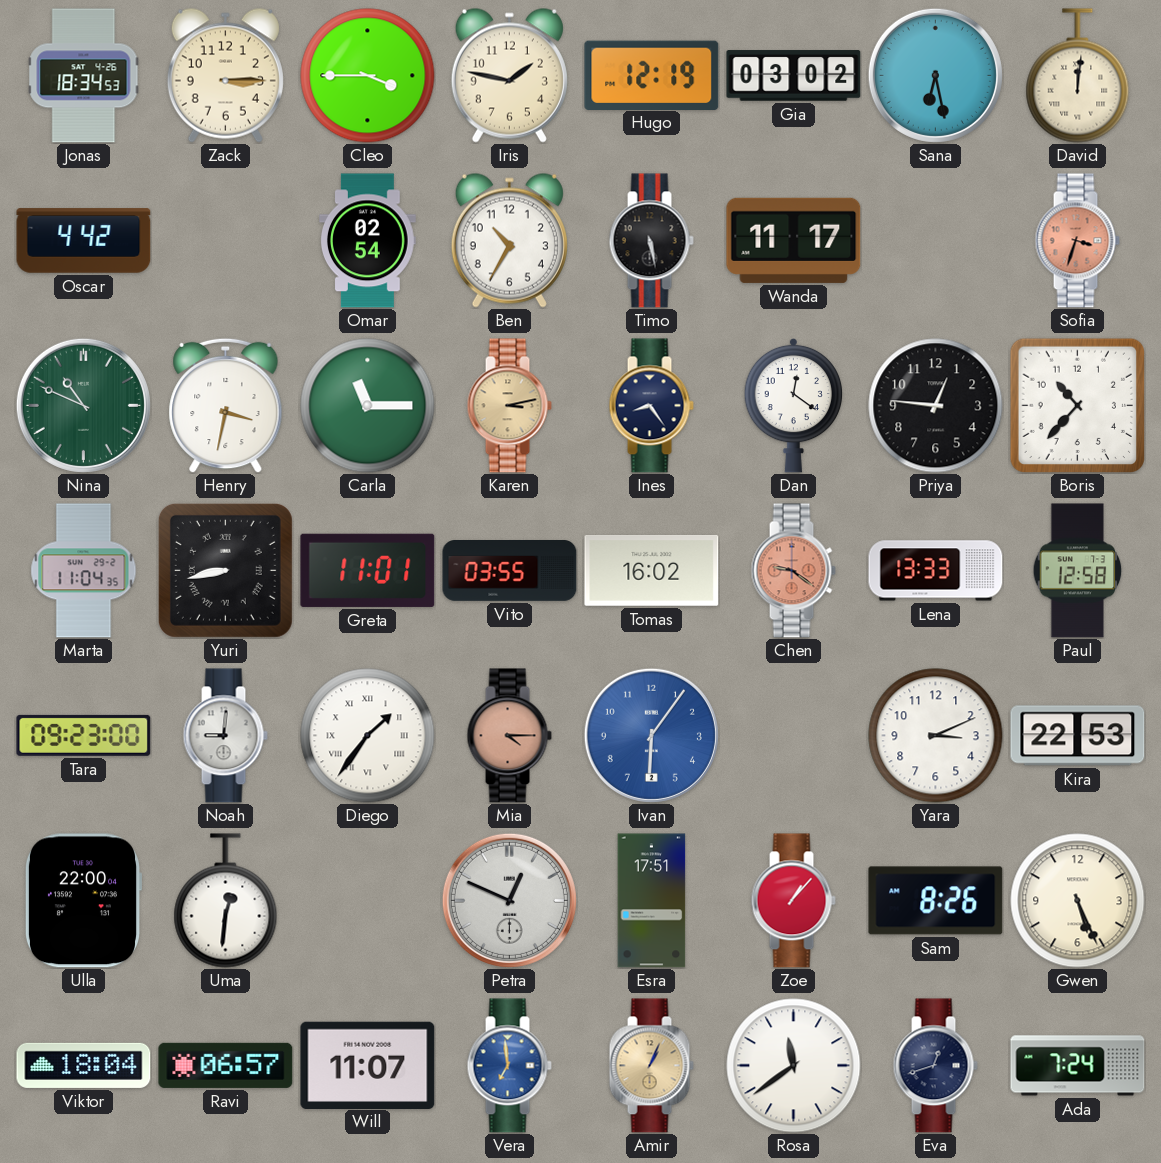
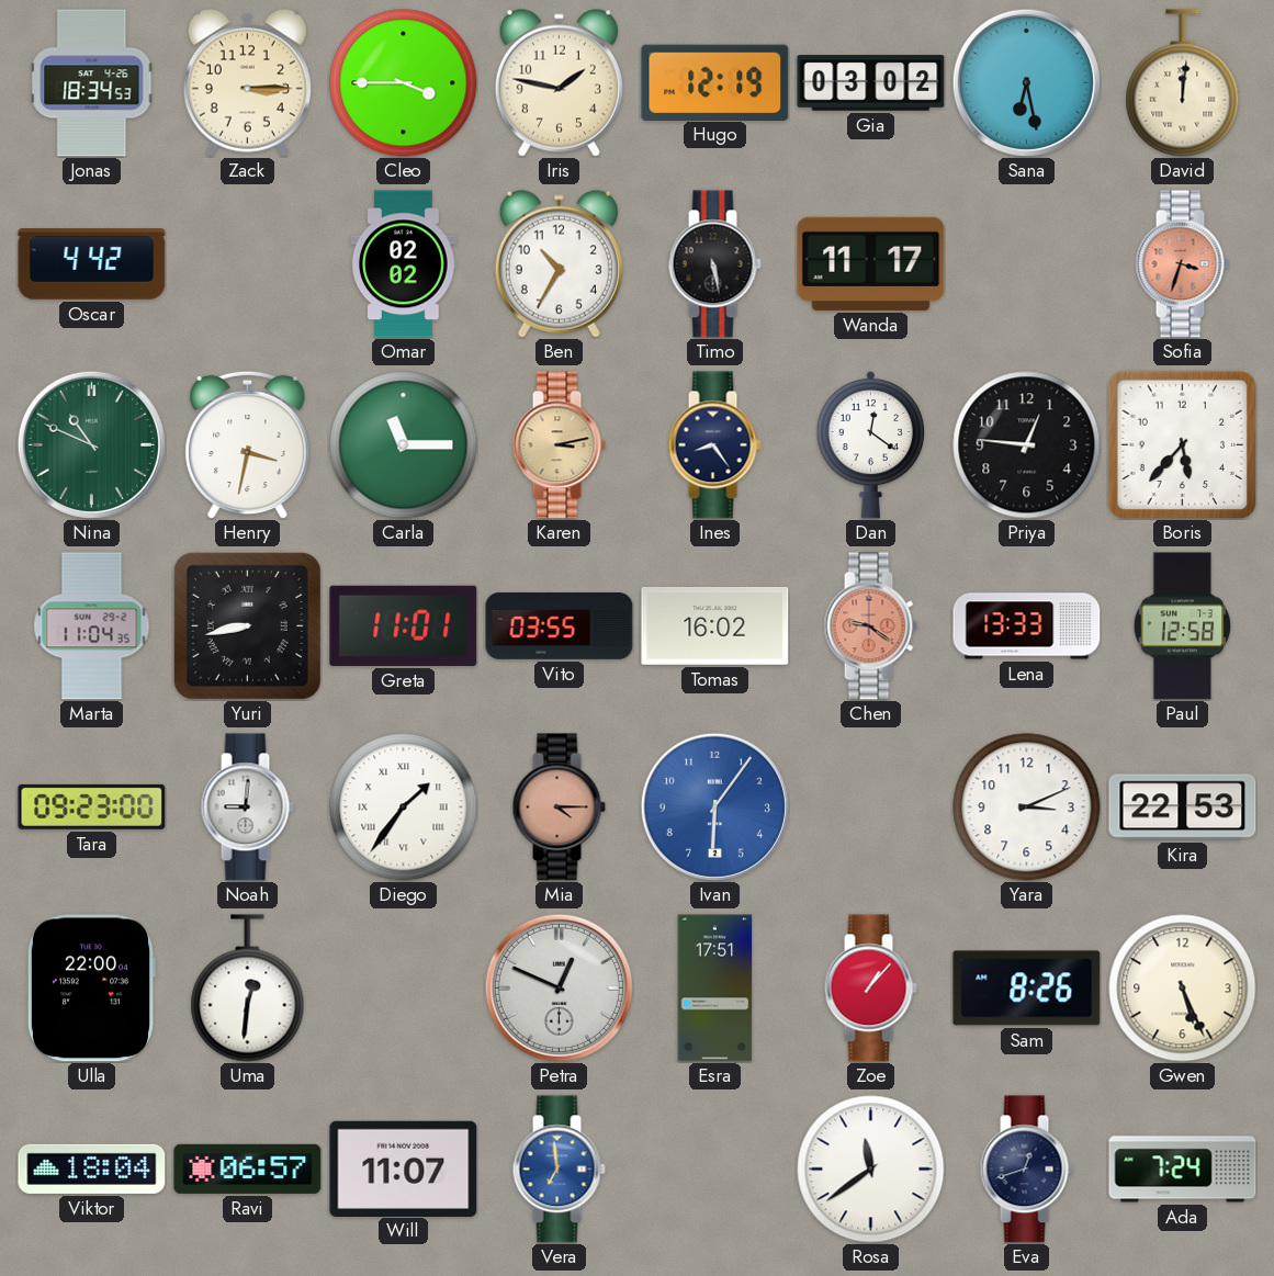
Omar: 02:54 -> 02:02
Boris: 10:37 -> 5:37
Amir: 1:04 -> none
